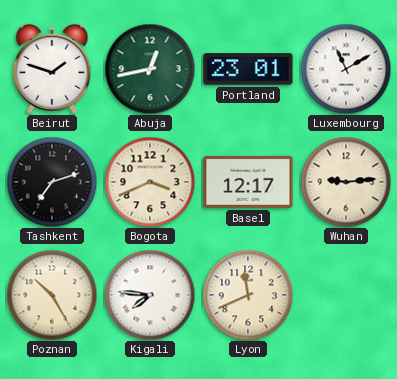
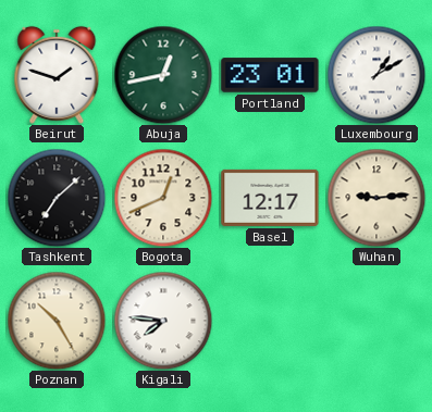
Luxembourg: 11:10 -> 1:10
Tashkent: 7:12 -> 7:08
Bogota: 3:41 -> 12:41
Lyon: 11:41 -> none
